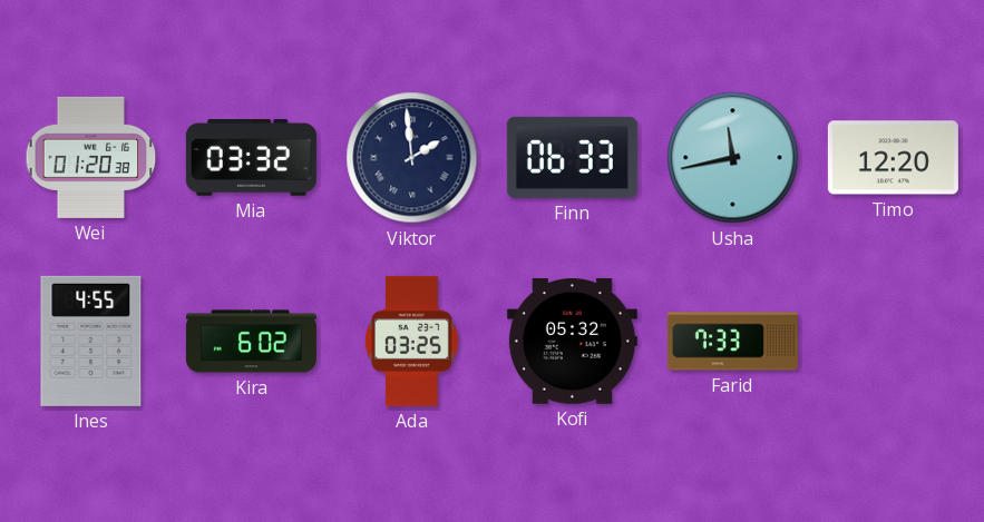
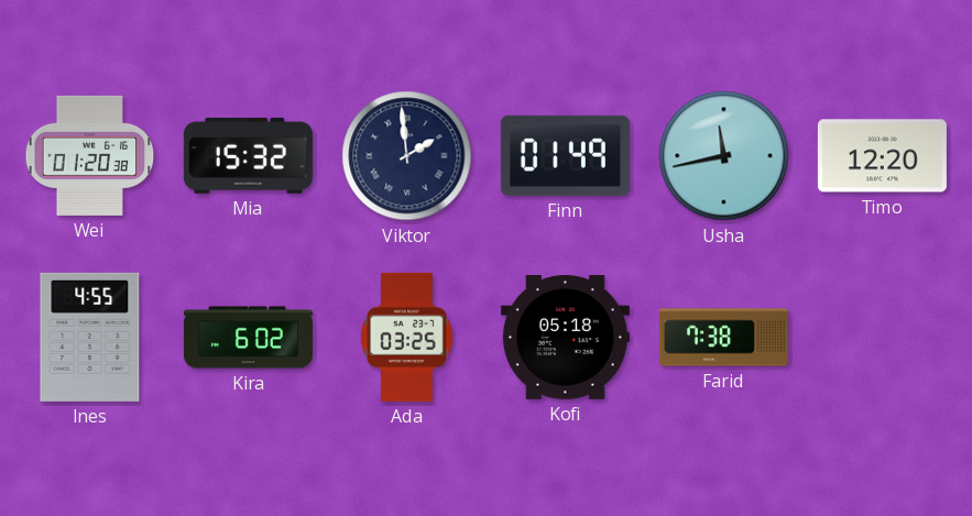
Mia: 03:32 -> 15:32
Finn: 06:33 -> 01:49
Kofi: 05:32 -> 05:18
Farid: 7:33 -> 7:38
